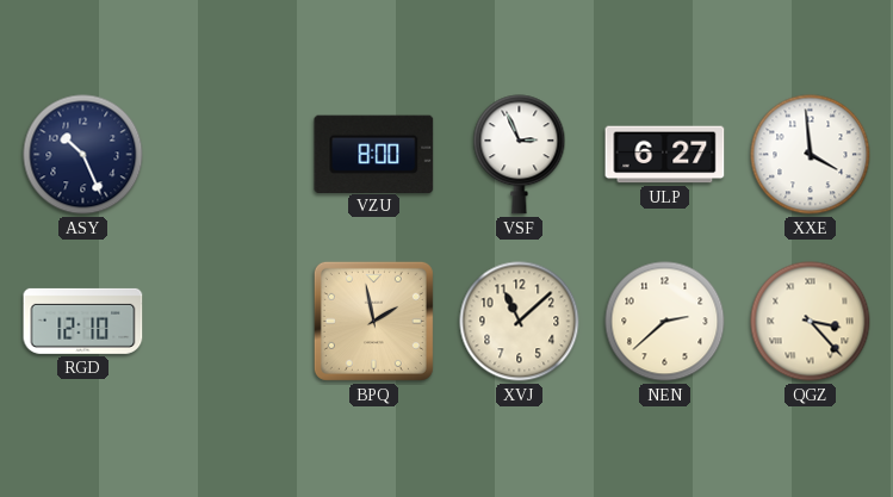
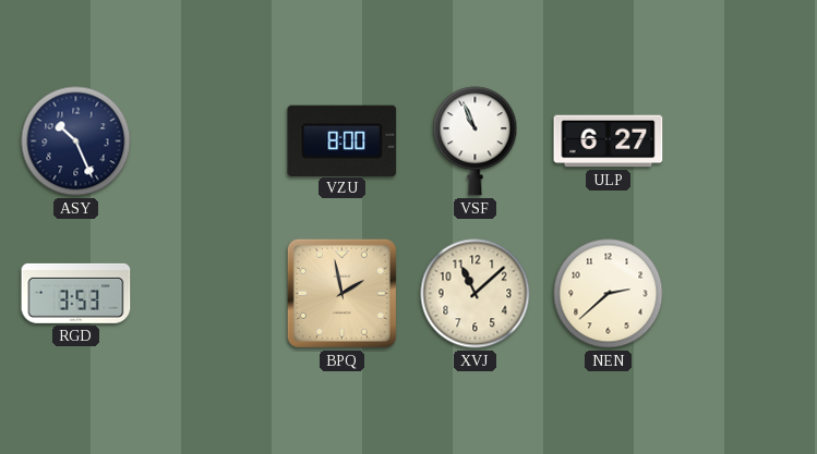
VSF: 2:56 -> 10:56
XXE: 3:59 -> none
RGD: 12:10 -> 3:53
QGZ: 3:23 -> none
